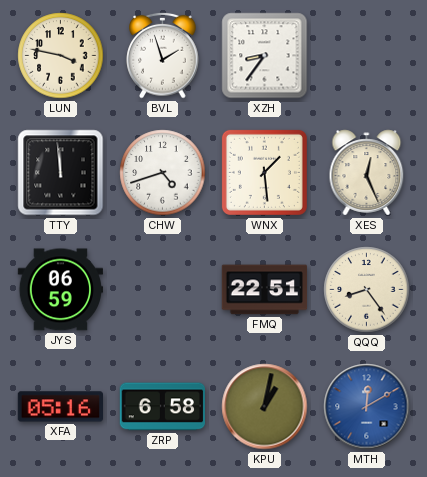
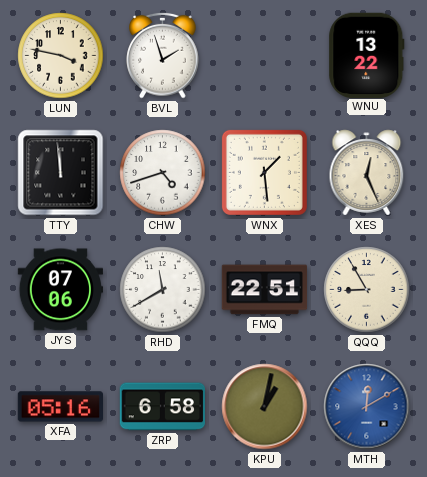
XZH: 8:36 -> none
WNU: none -> 13:22
JYS: 06:59 -> 07:06
RHD: none -> 11:40
QQQ: 8:24 -> 8:55
